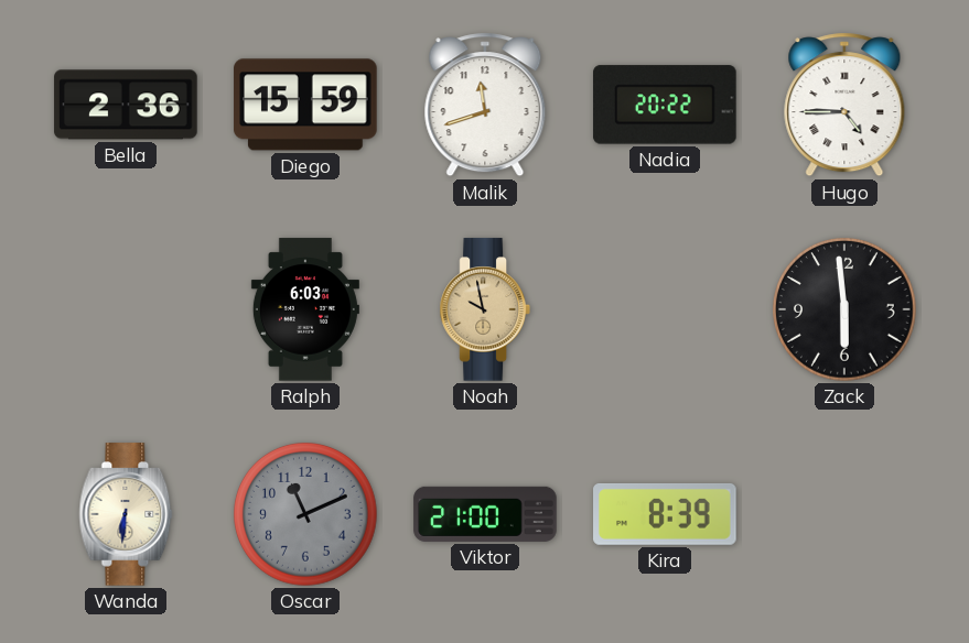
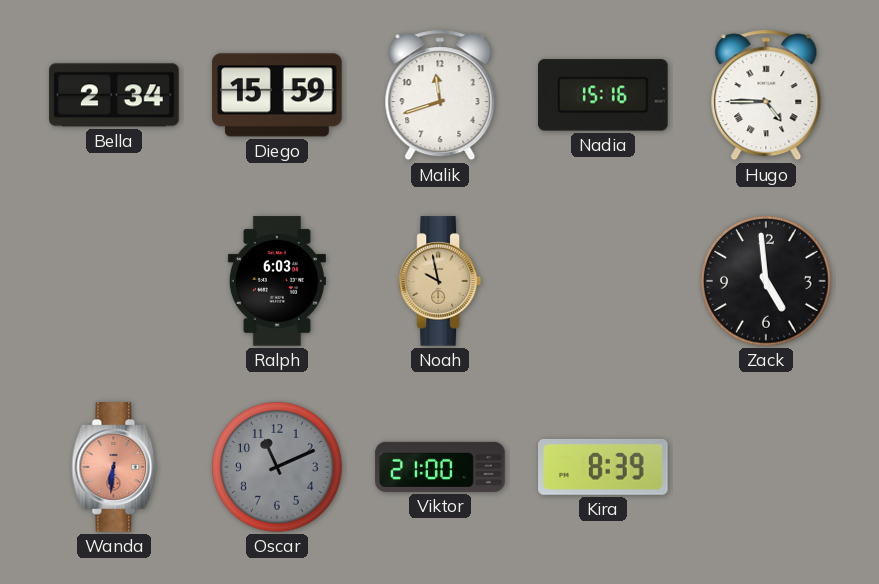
Bella: 2:36 -> 2:34
Nadia: 20:22 -> 15:16
Zack: 5:59 -> 4:59
Wanda dial: cream -> salmon
